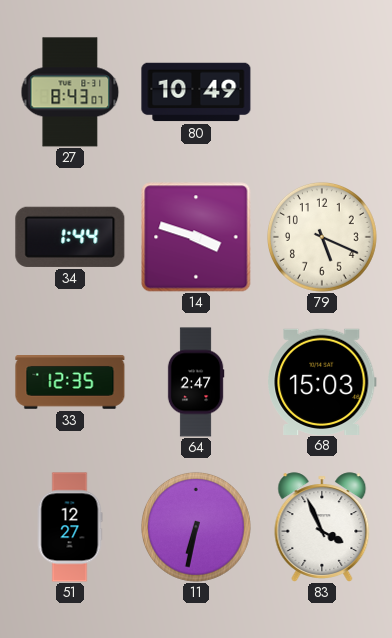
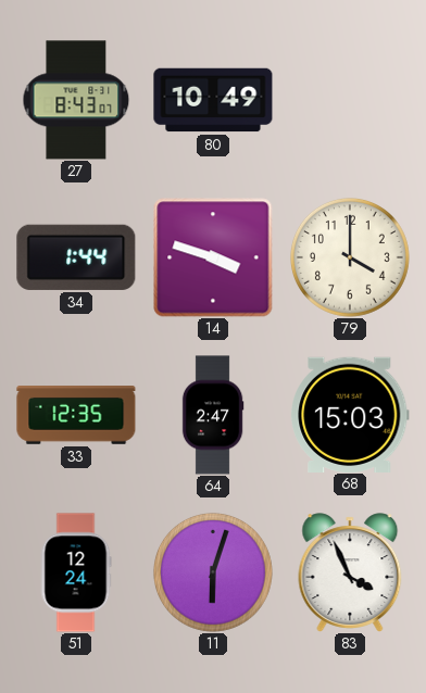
79: 5:19 -> 4:00
51: 12:27 -> 12:24
11: 6:32 -> 6:03
